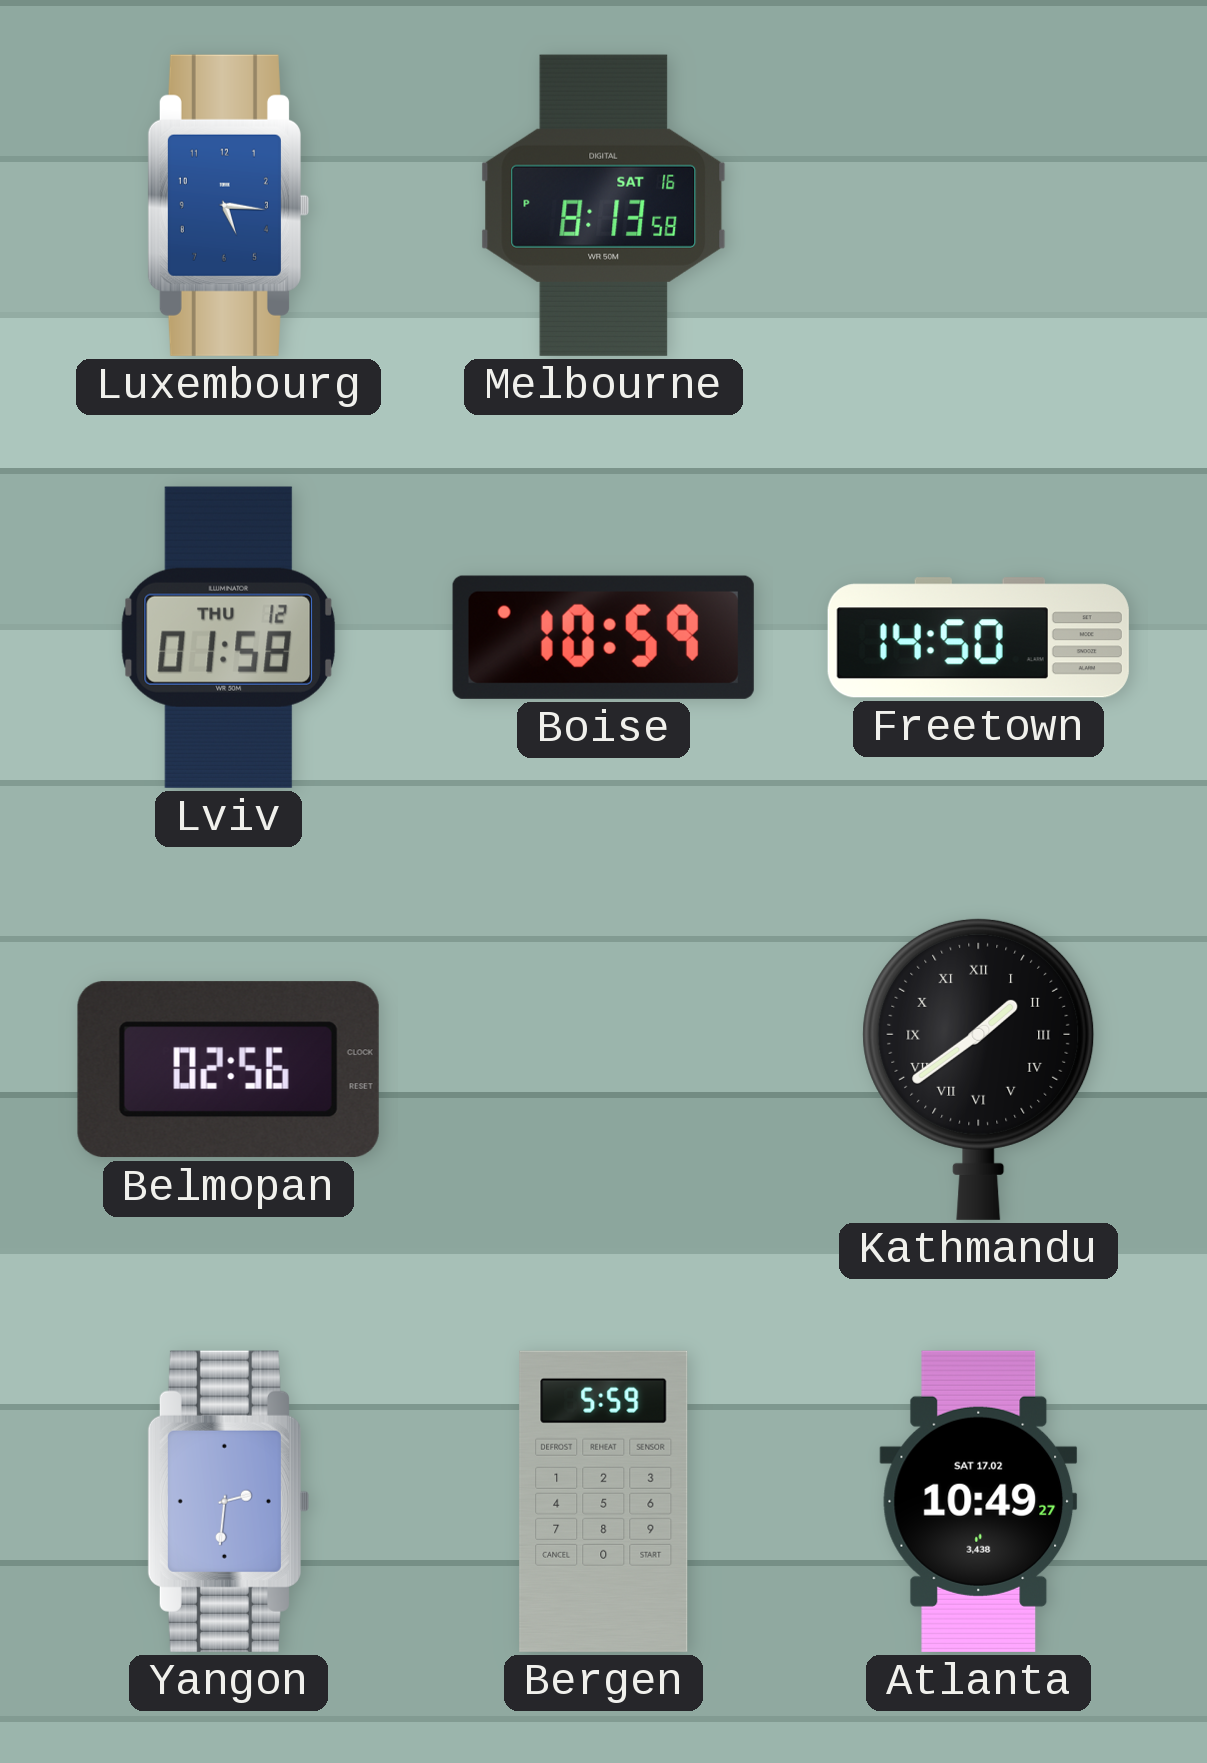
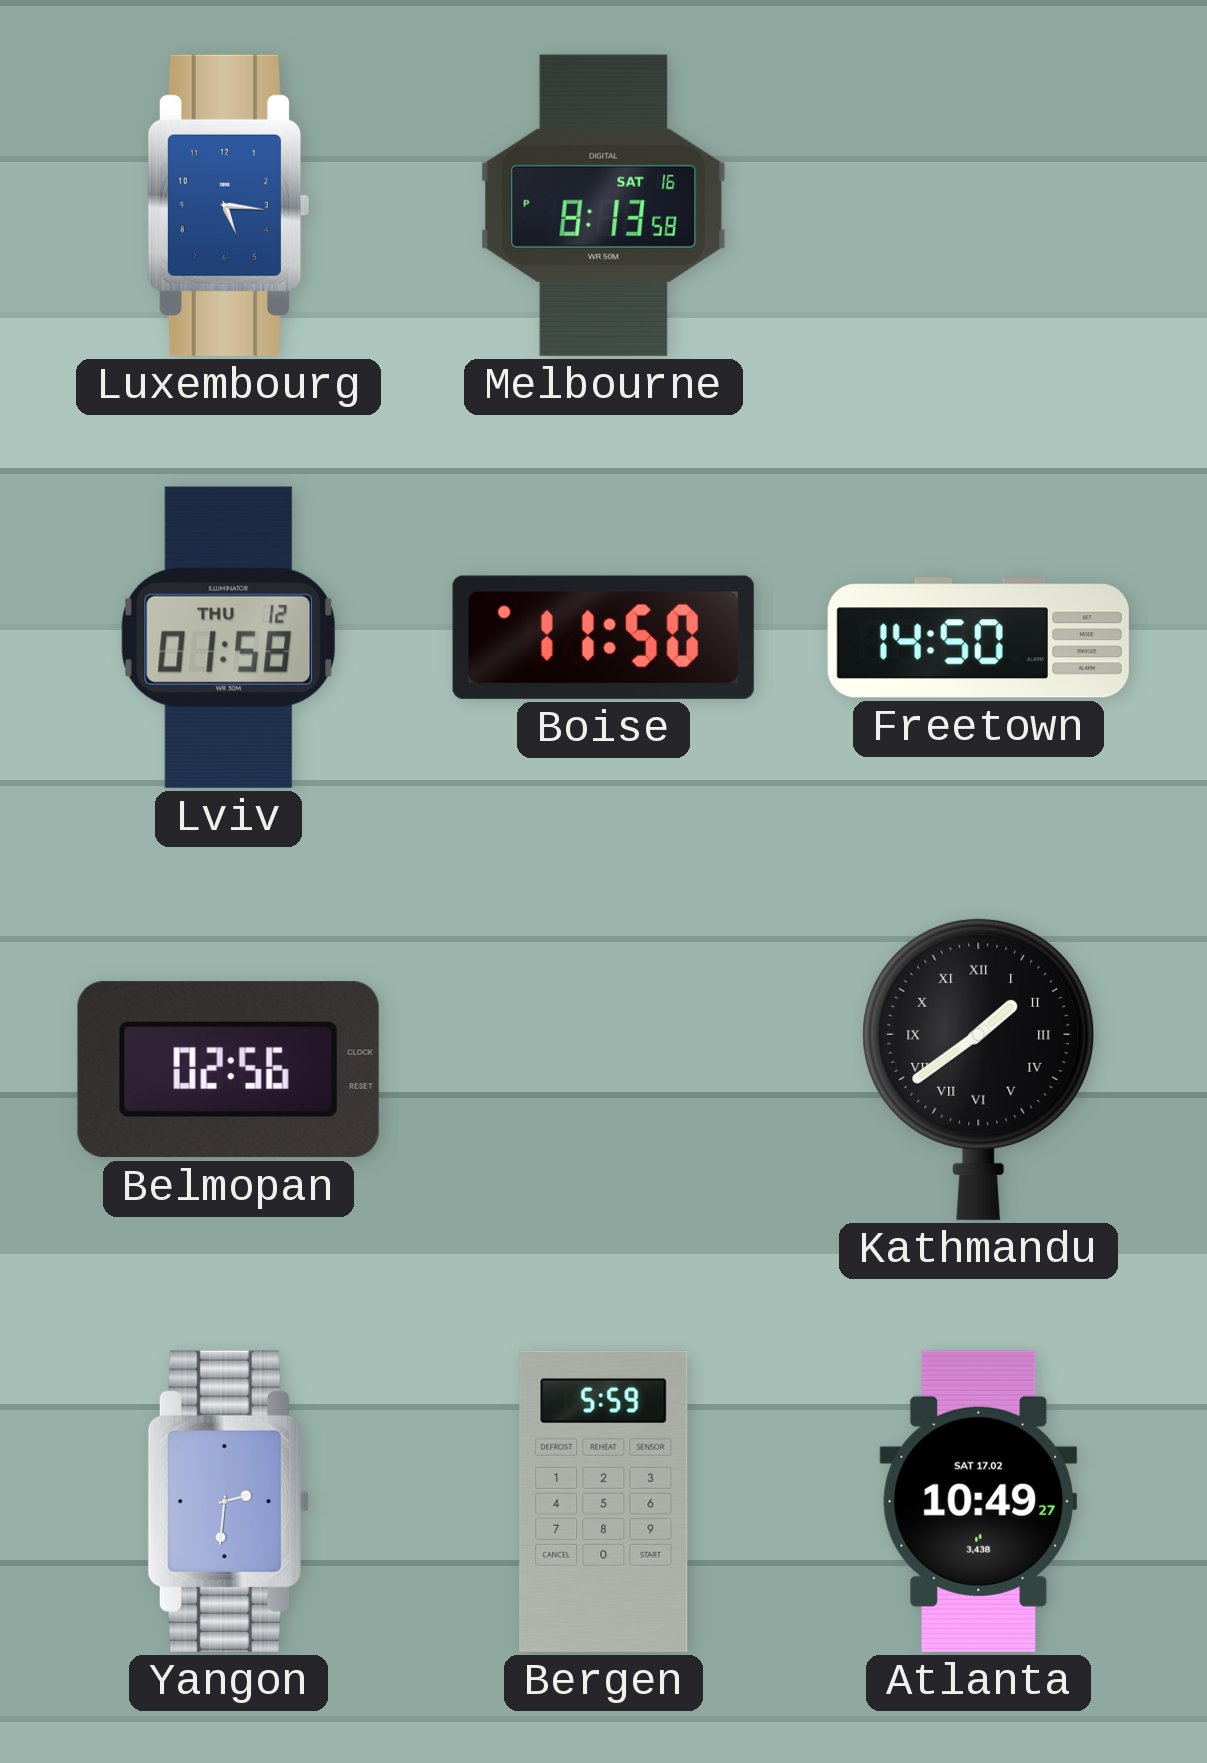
Boise: 10:59 -> 11:50
